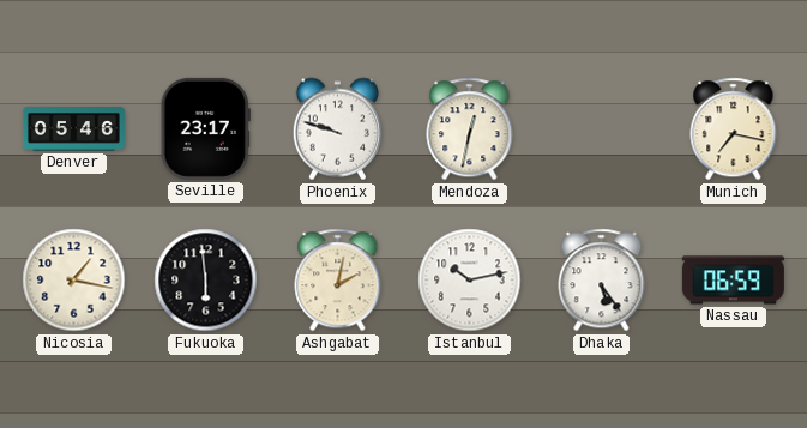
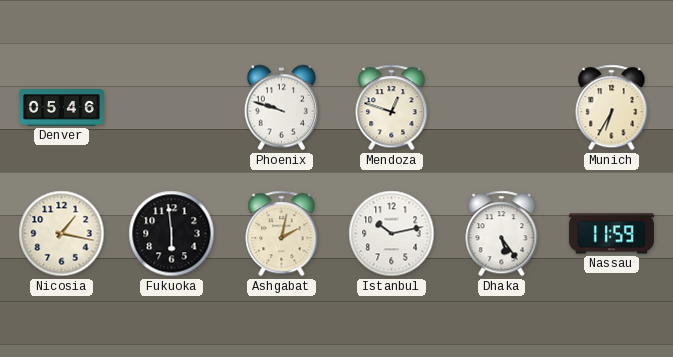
Seville: 23:17 -> none
Mendoza: 12:32 -> 12:48
Munich: 7:17 -> 6:35
Nassau: 06:59 -> 11:59
